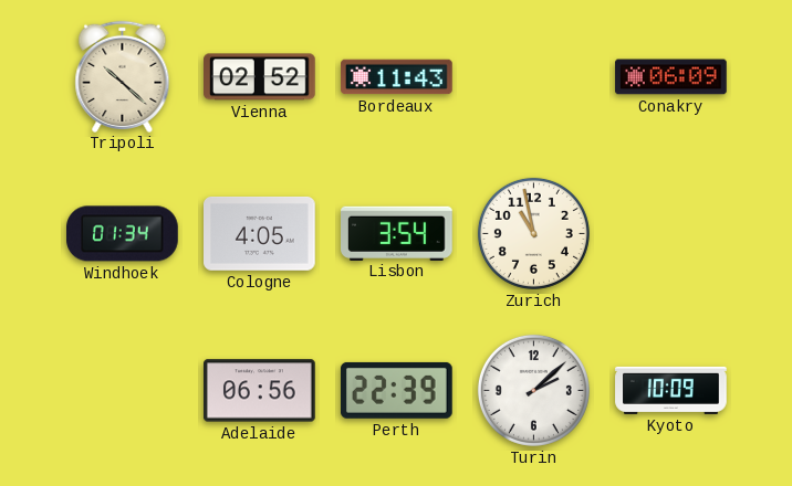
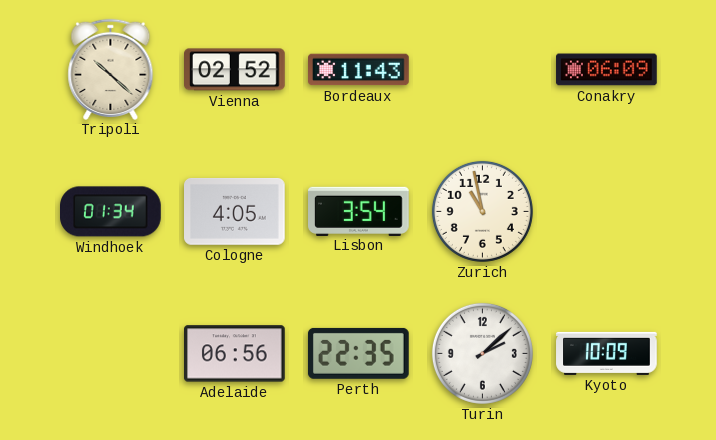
Perth: 22:39 -> 22:35
